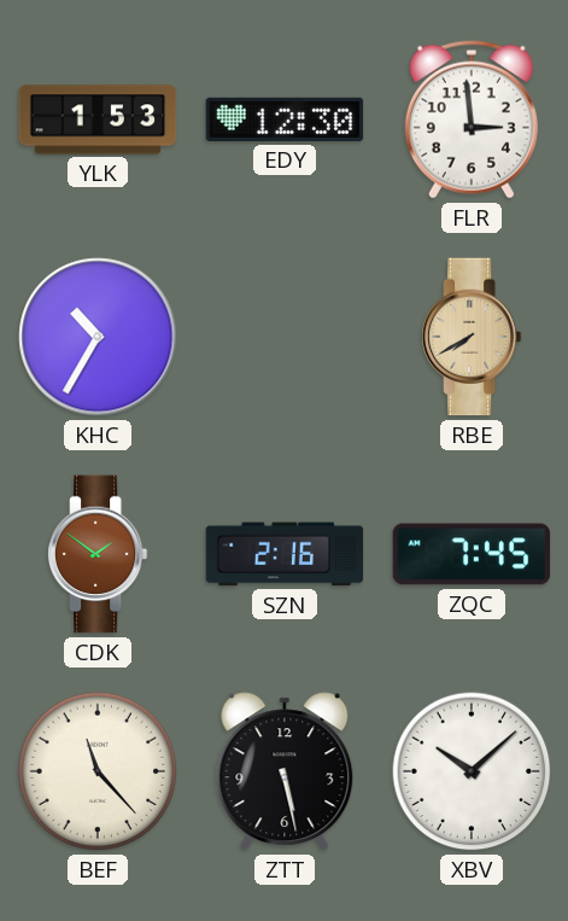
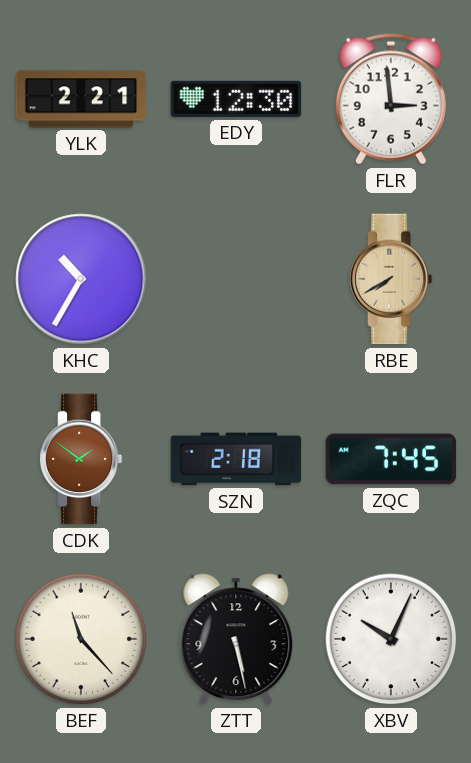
YLK: 1:53 -> 2:21
SZN: 2:16 -> 2:18
XBV: 10:08 -> 10:04
